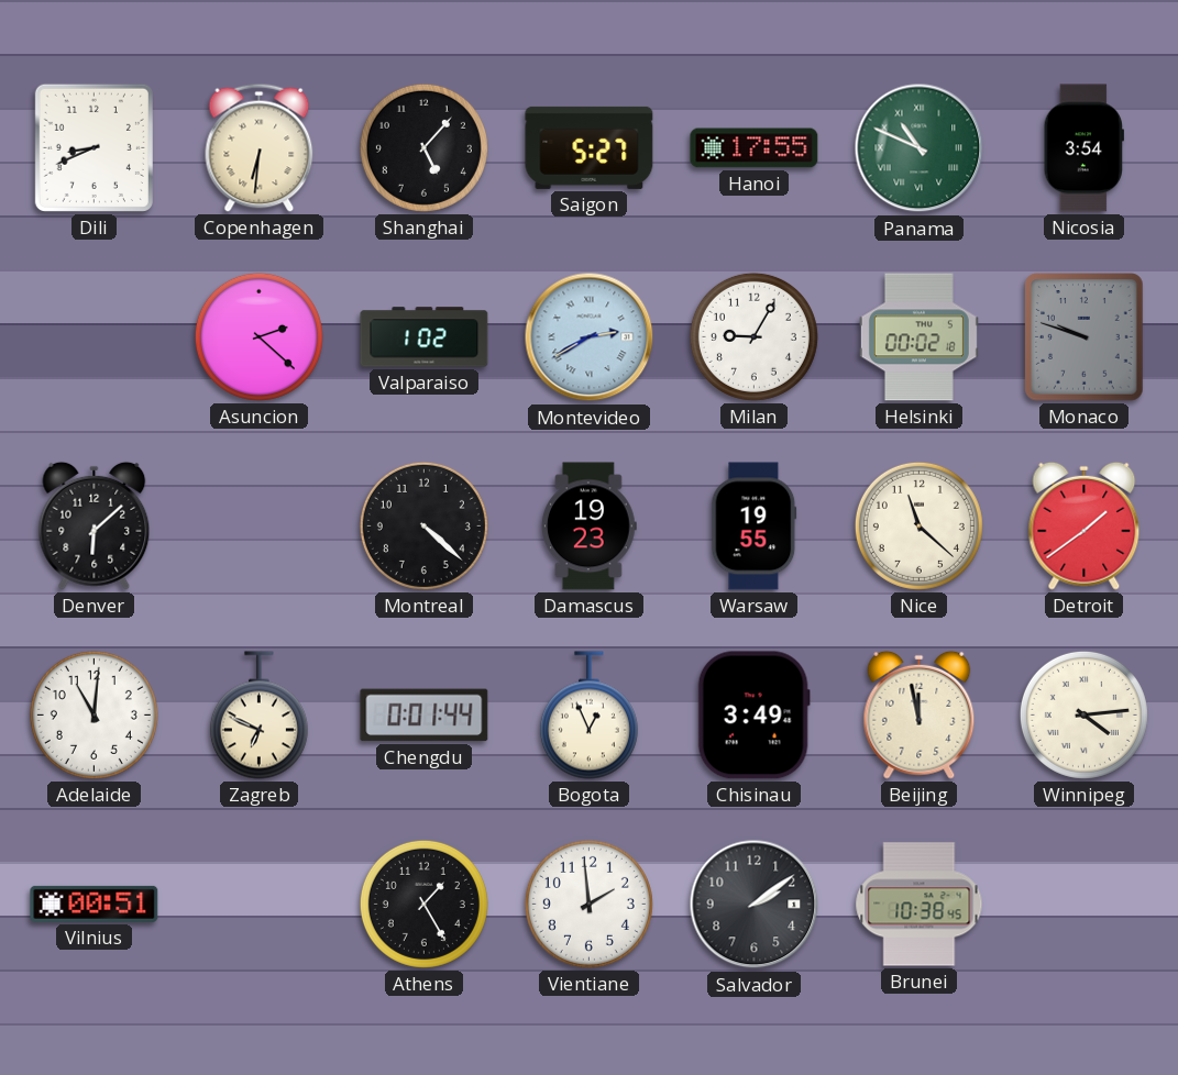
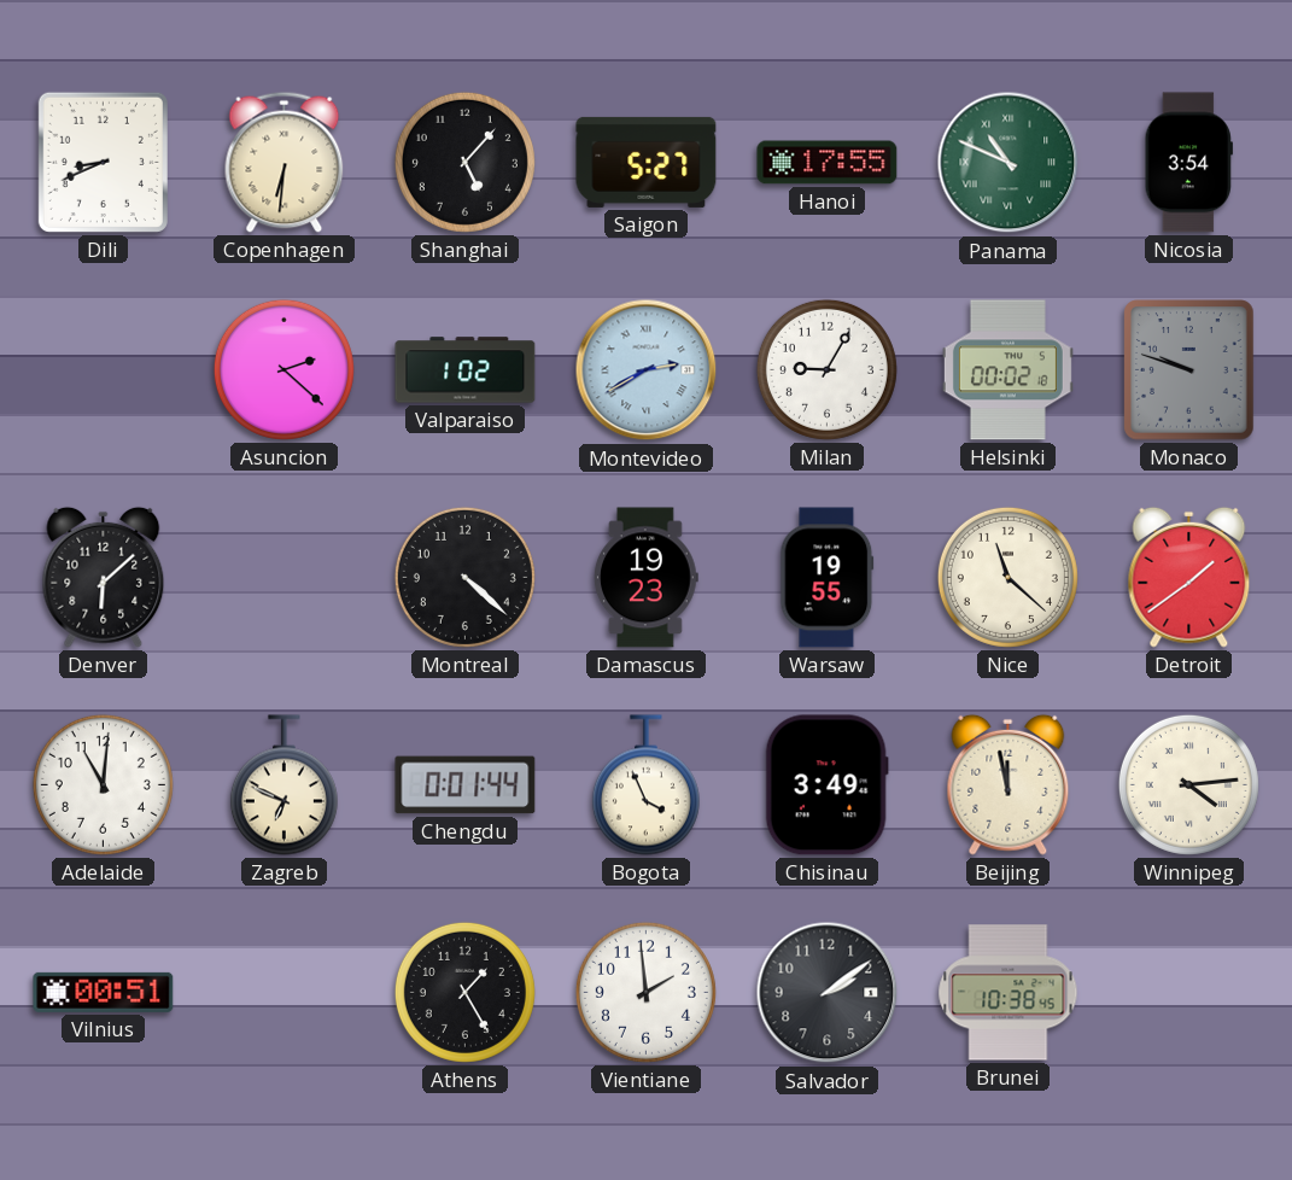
Bogota: 12:56 -> 3:56
